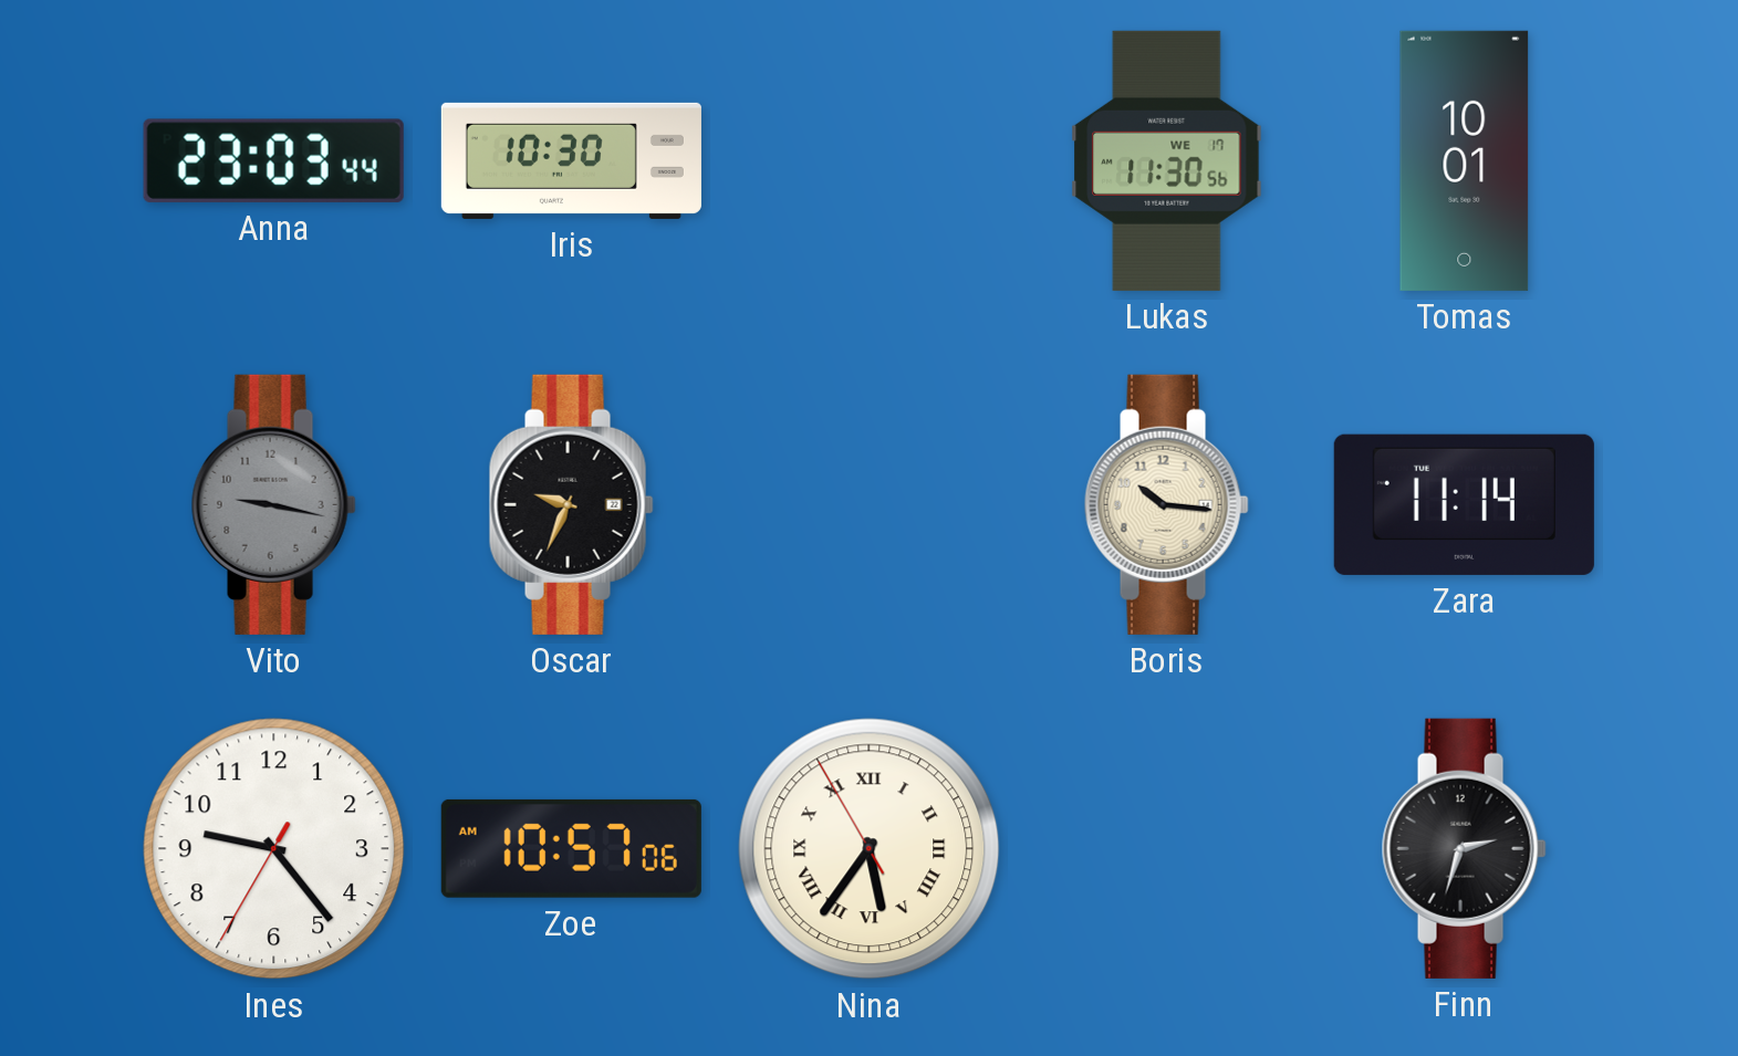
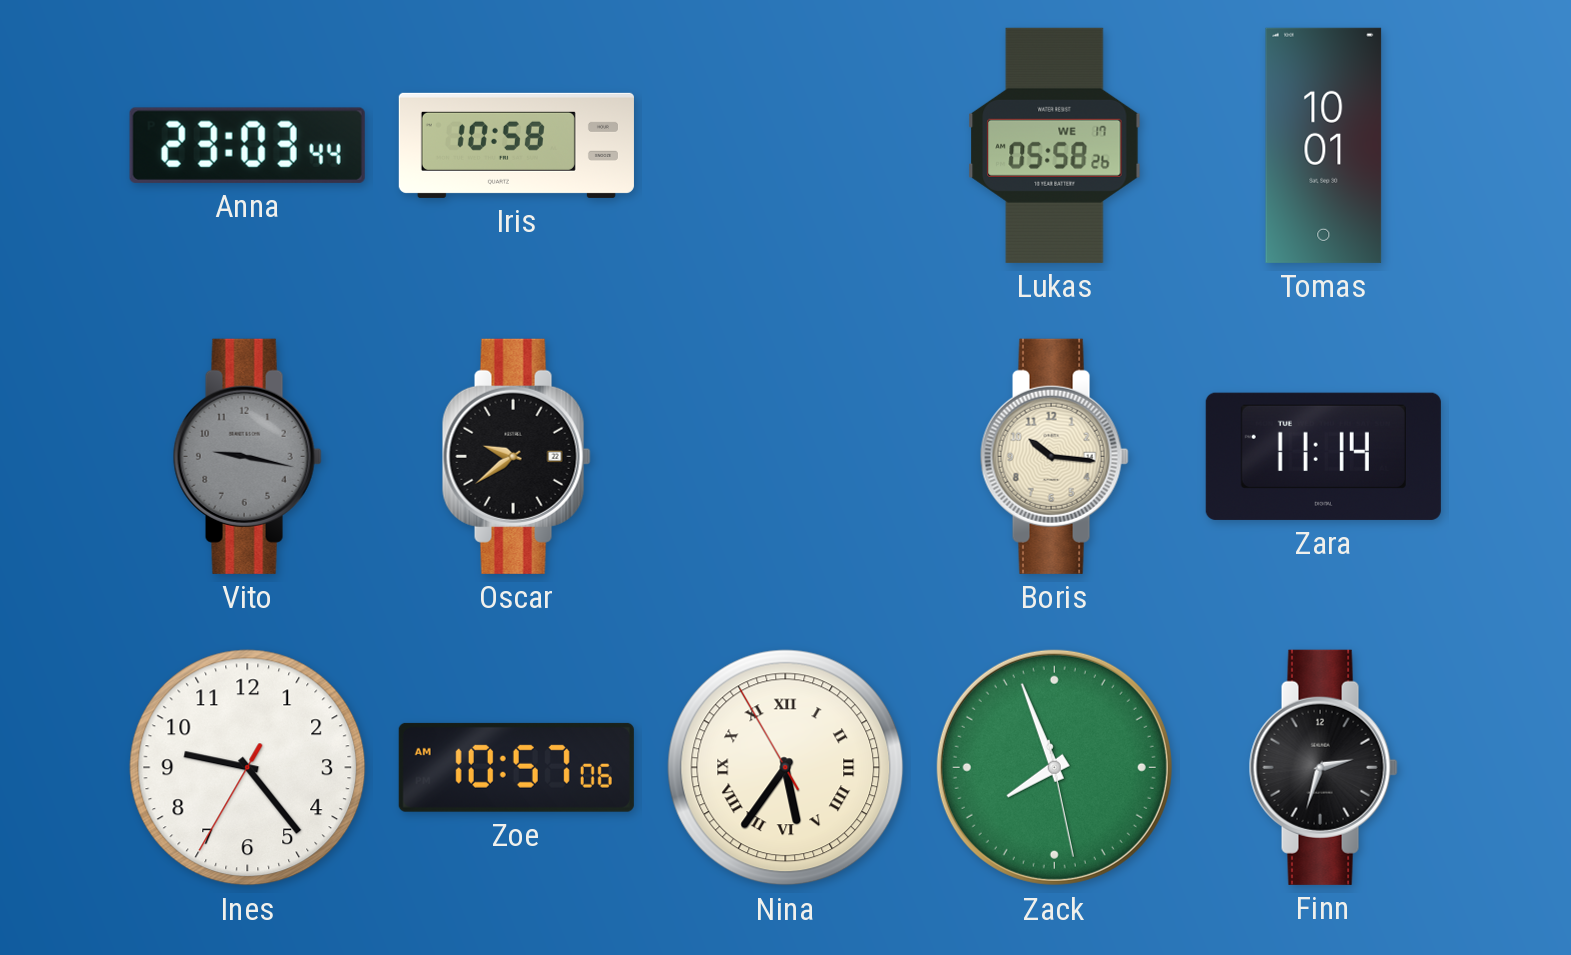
Iris: 10:30 -> 10:58
Lukas: 11:30 -> 05:58
Oscar: 9:34 -> 9:39
Zack: none -> 7:56
